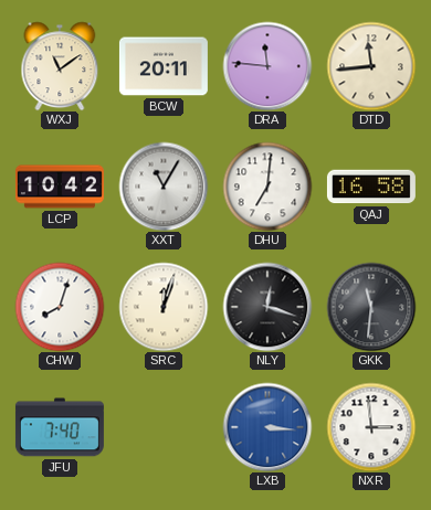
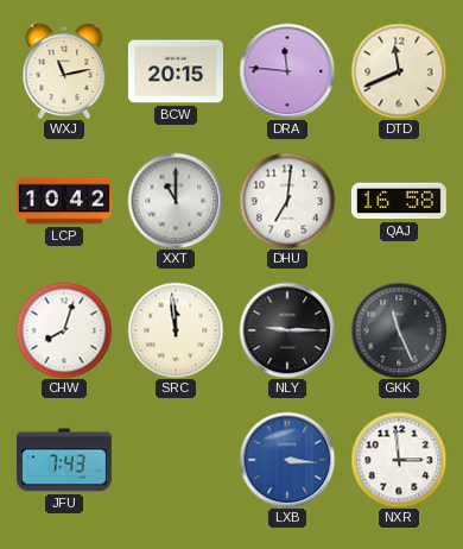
WXJ: 11:09 -> 11:13
BCW: 20:11 -> 20:15
DTD: 11:44 -> 11:41
XXT: 11:05 -> 11:00
SRC: 12:03 -> 11:59
NLY: 12:18 -> 9:15
GKK: 11:31 -> 11:26
JFU: 7:40 -> 7:43
